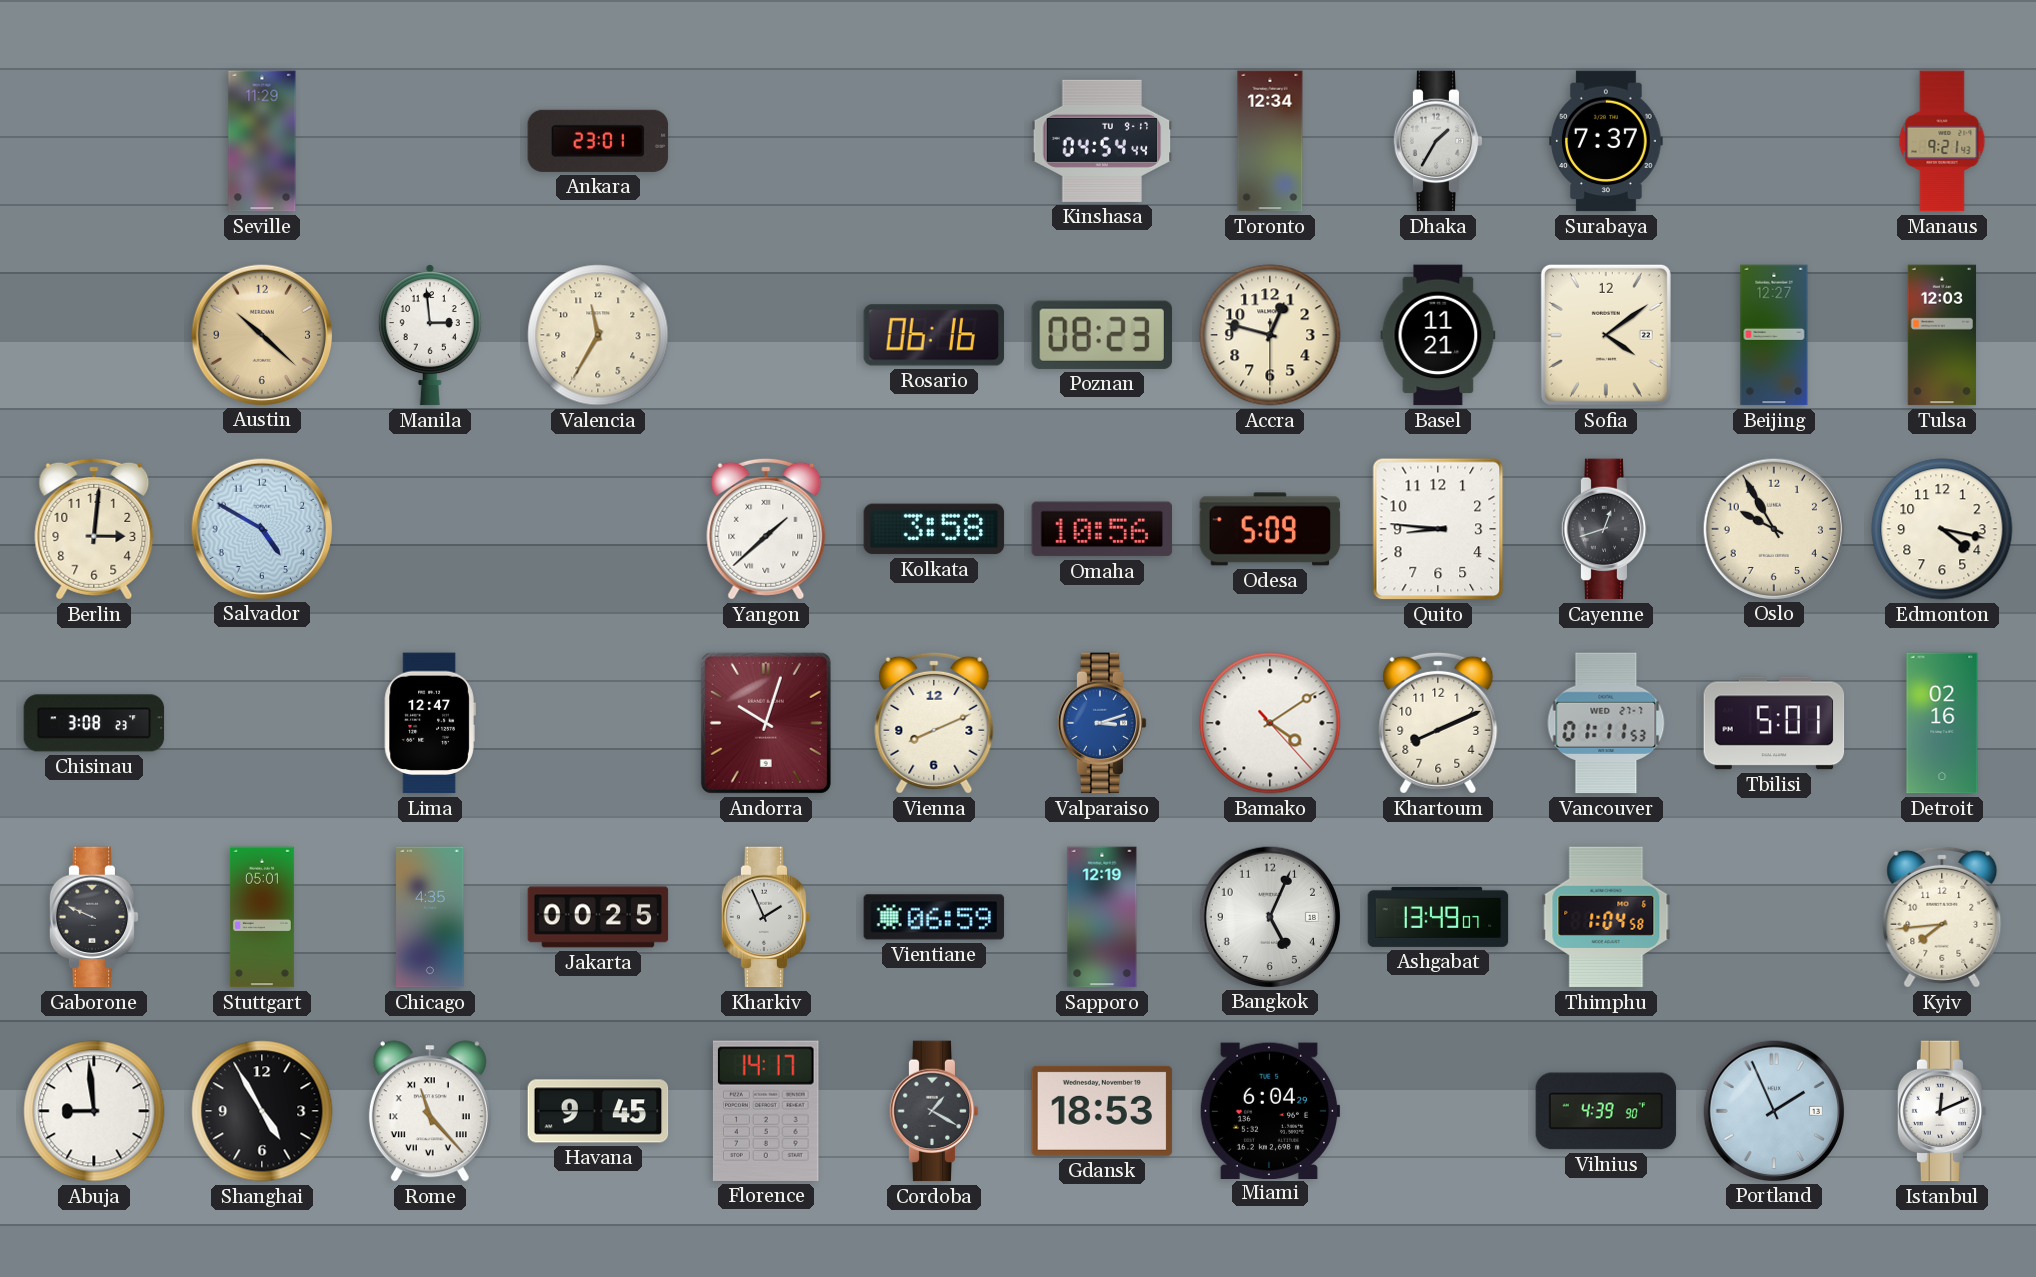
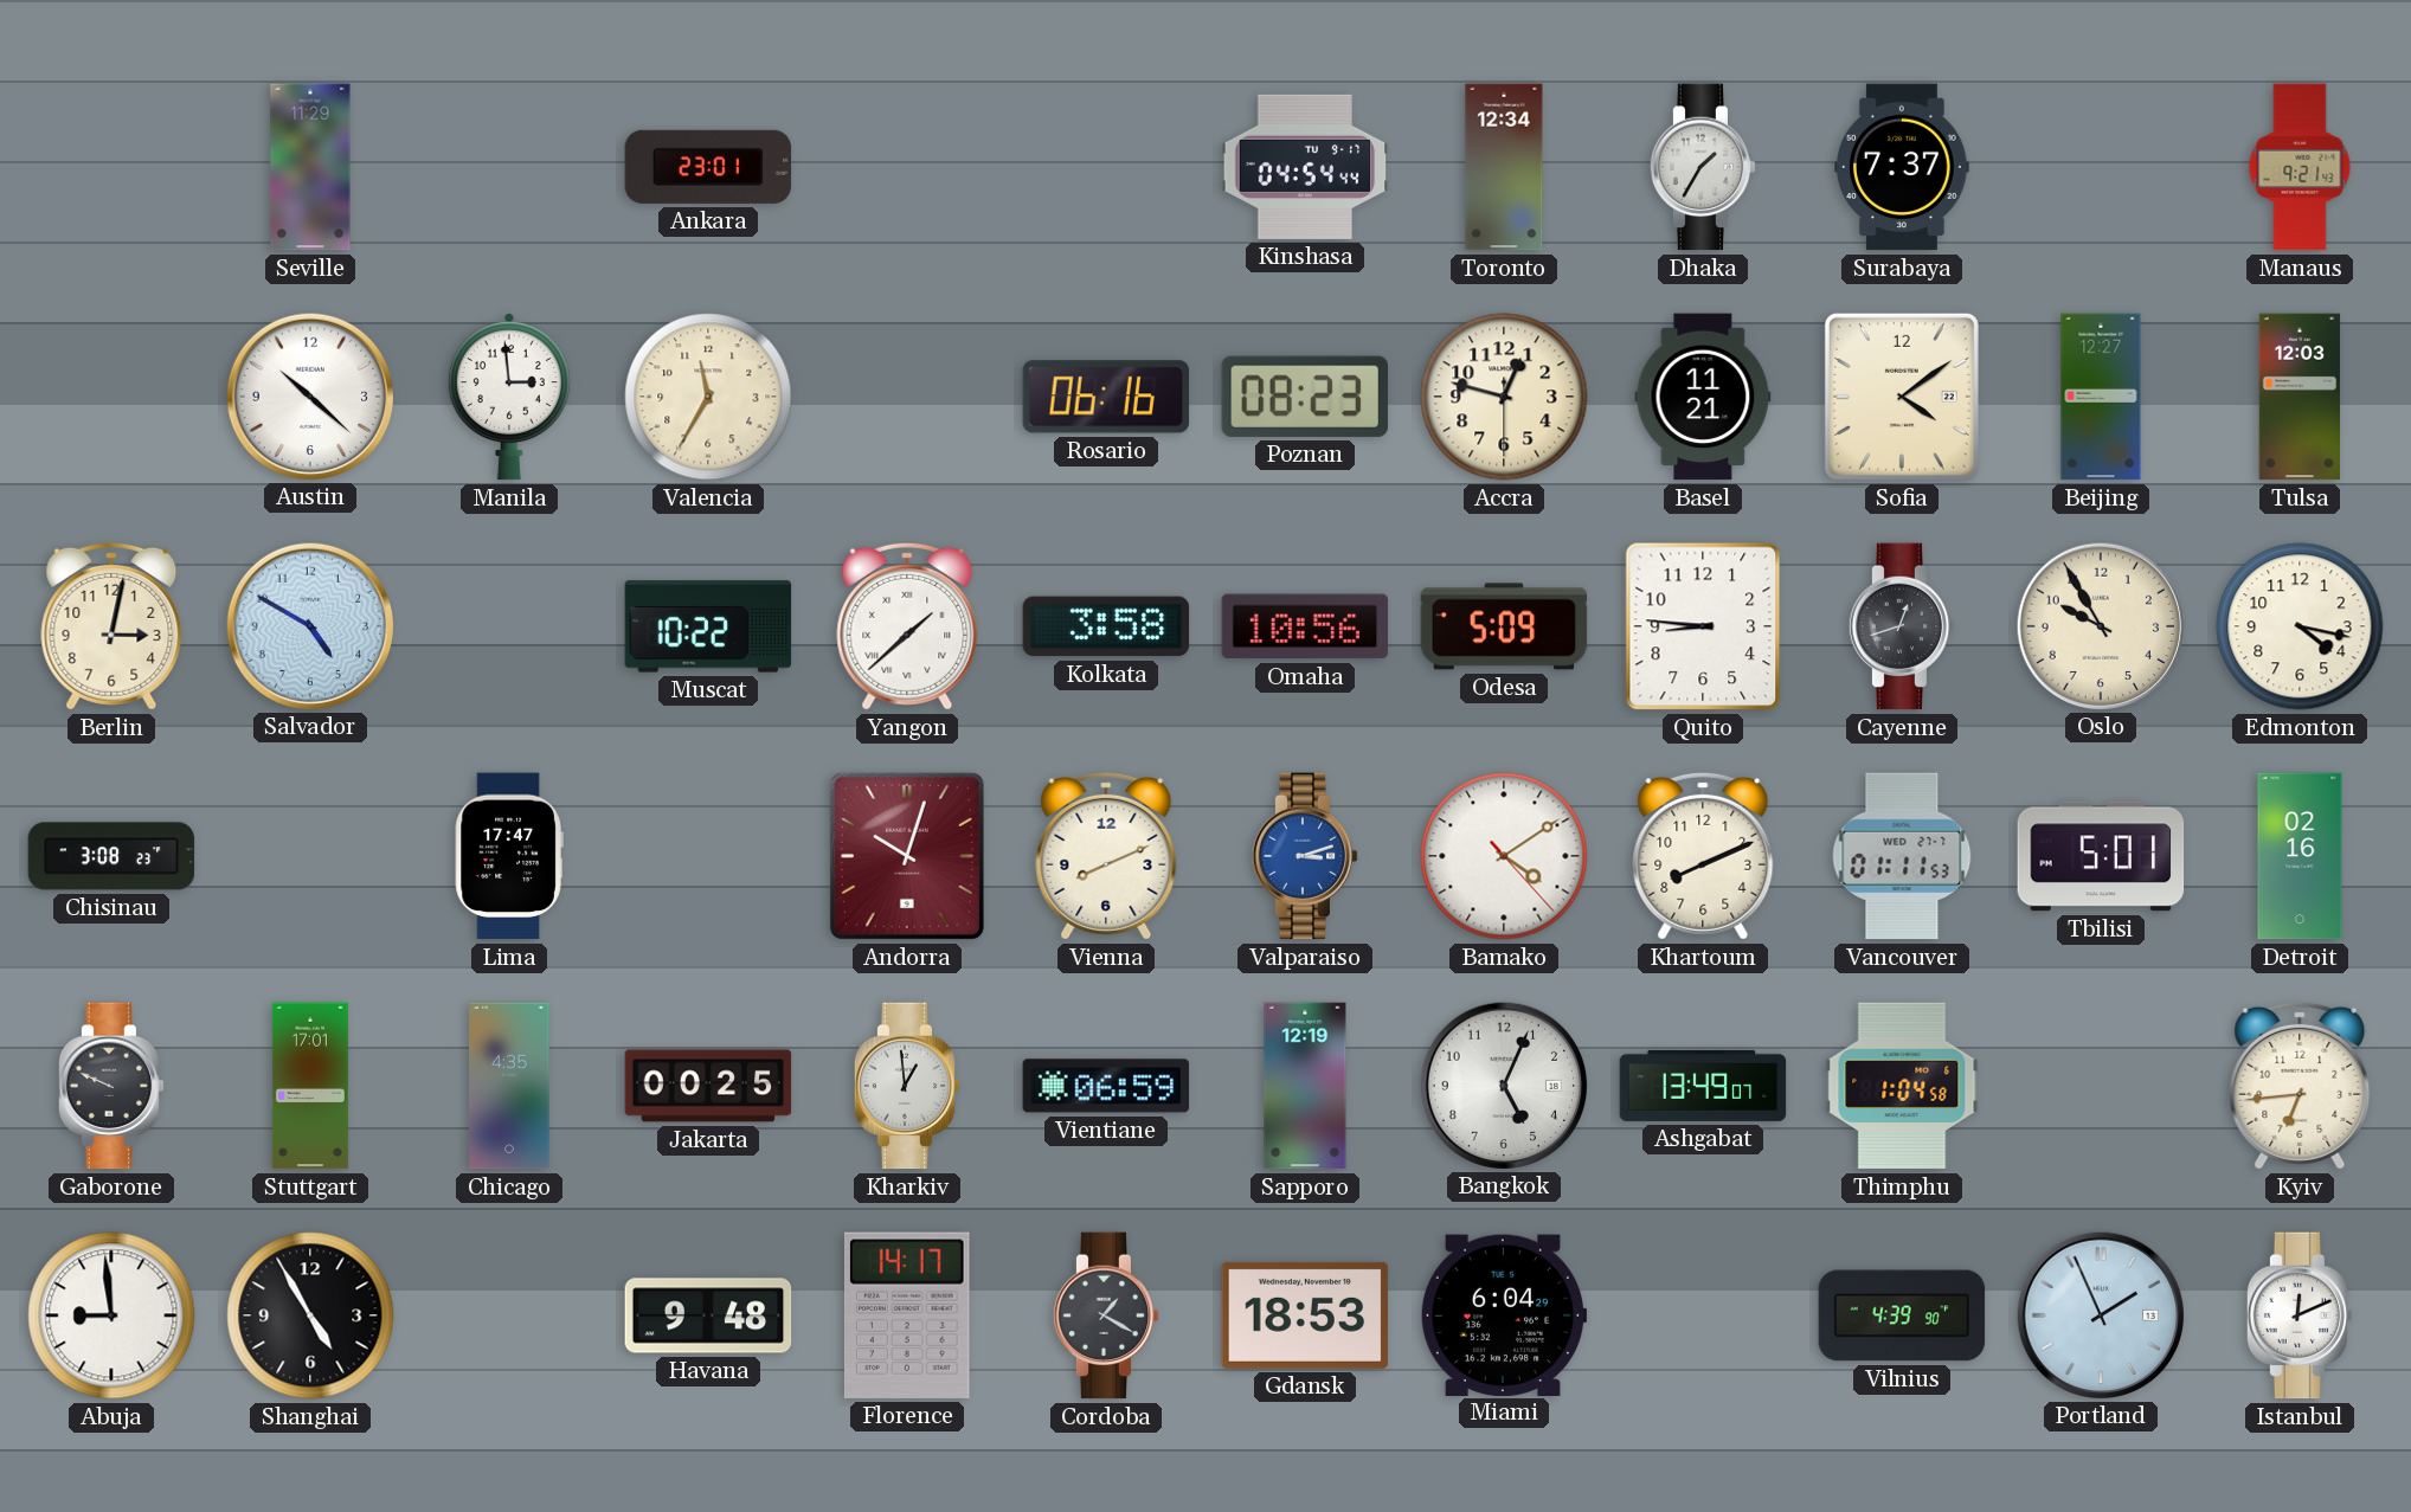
Austin dial: champagne -> white
Berlin: 3:01 -> 3:02
Muscat: none -> 10:22
Lima: 12:47 -> 17:47
Stuttgart: 05:01 -> 17:01
Kharkiv: 1:56 -> 12:59
Kyiv: 7:44 -> 6:44
Rome: 11:23 -> none
Havana: 9:45 -> 9:48
